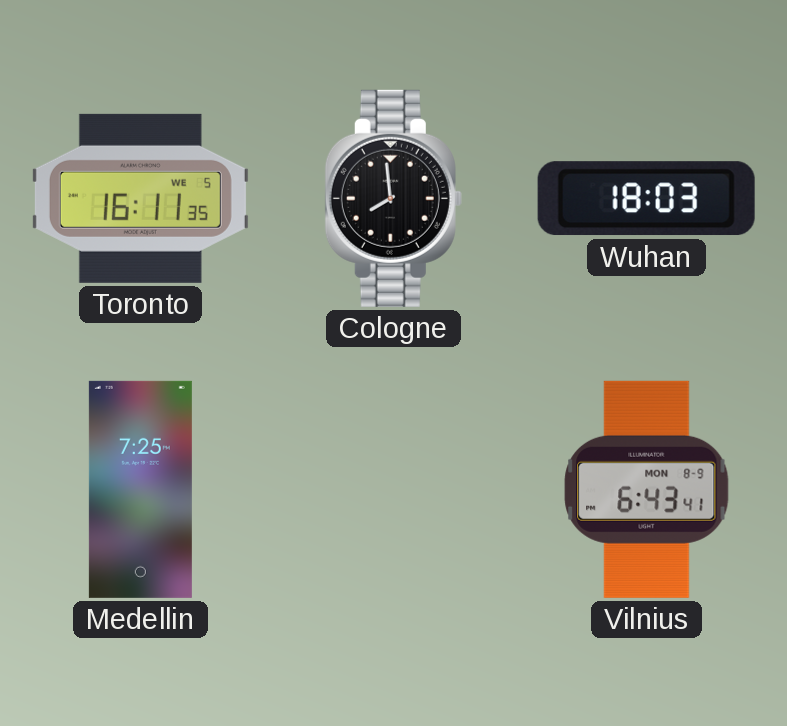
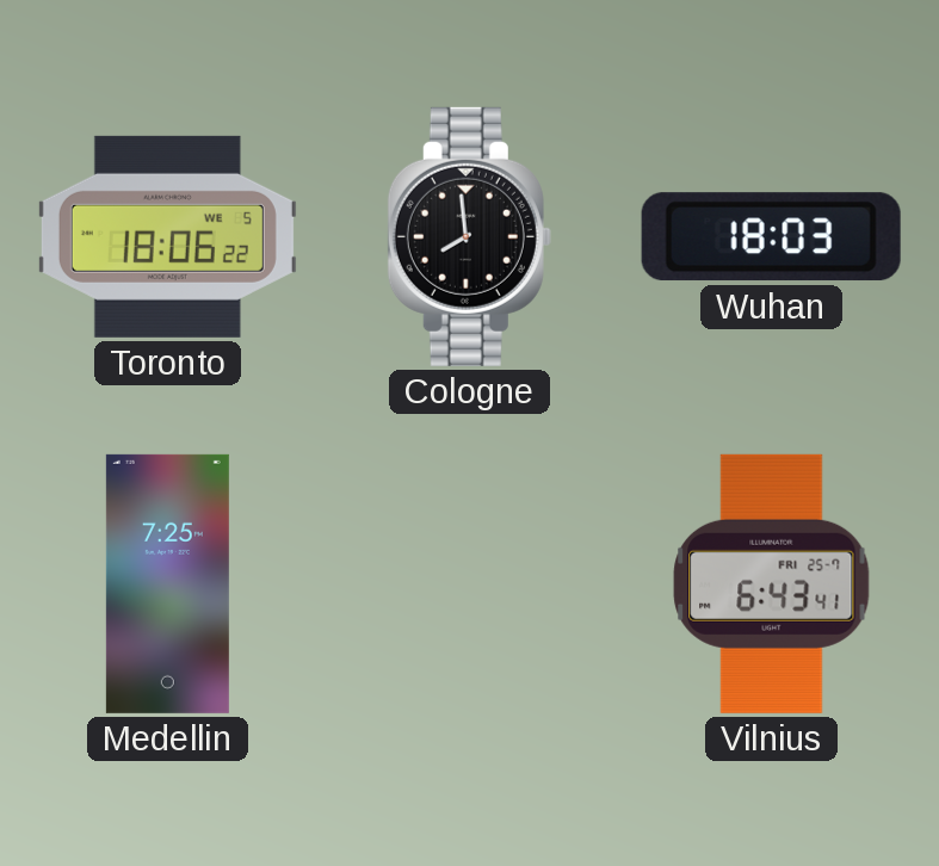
Toronto: 16:11 -> 18:06
Vilnius date: MON 8-9 -> FRI 25-7
